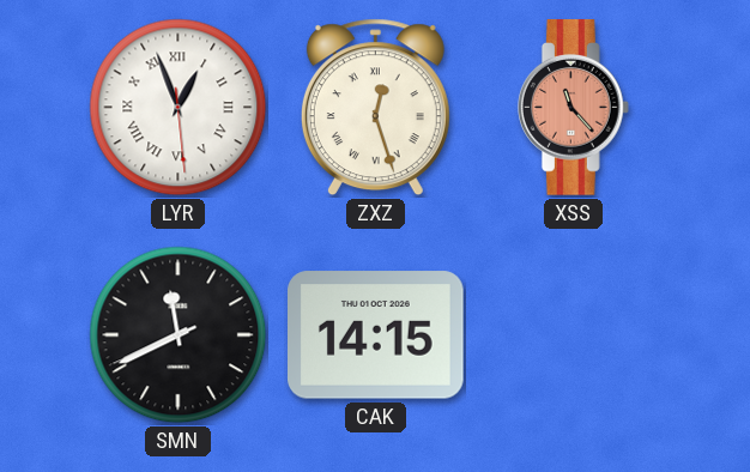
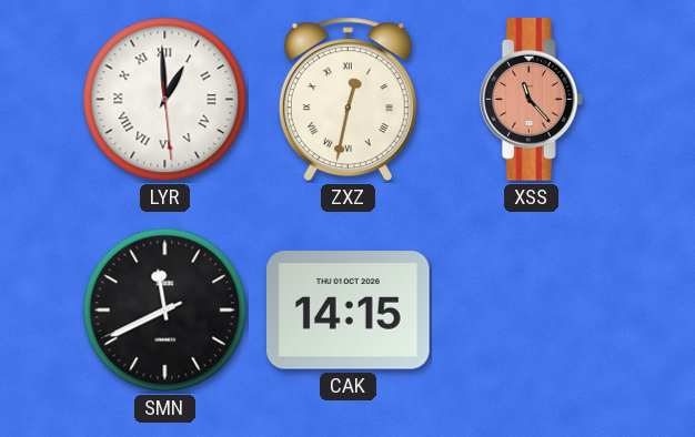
LYR: 12:56 -> 12:59
ZXZ: 12:27 -> 12:32
